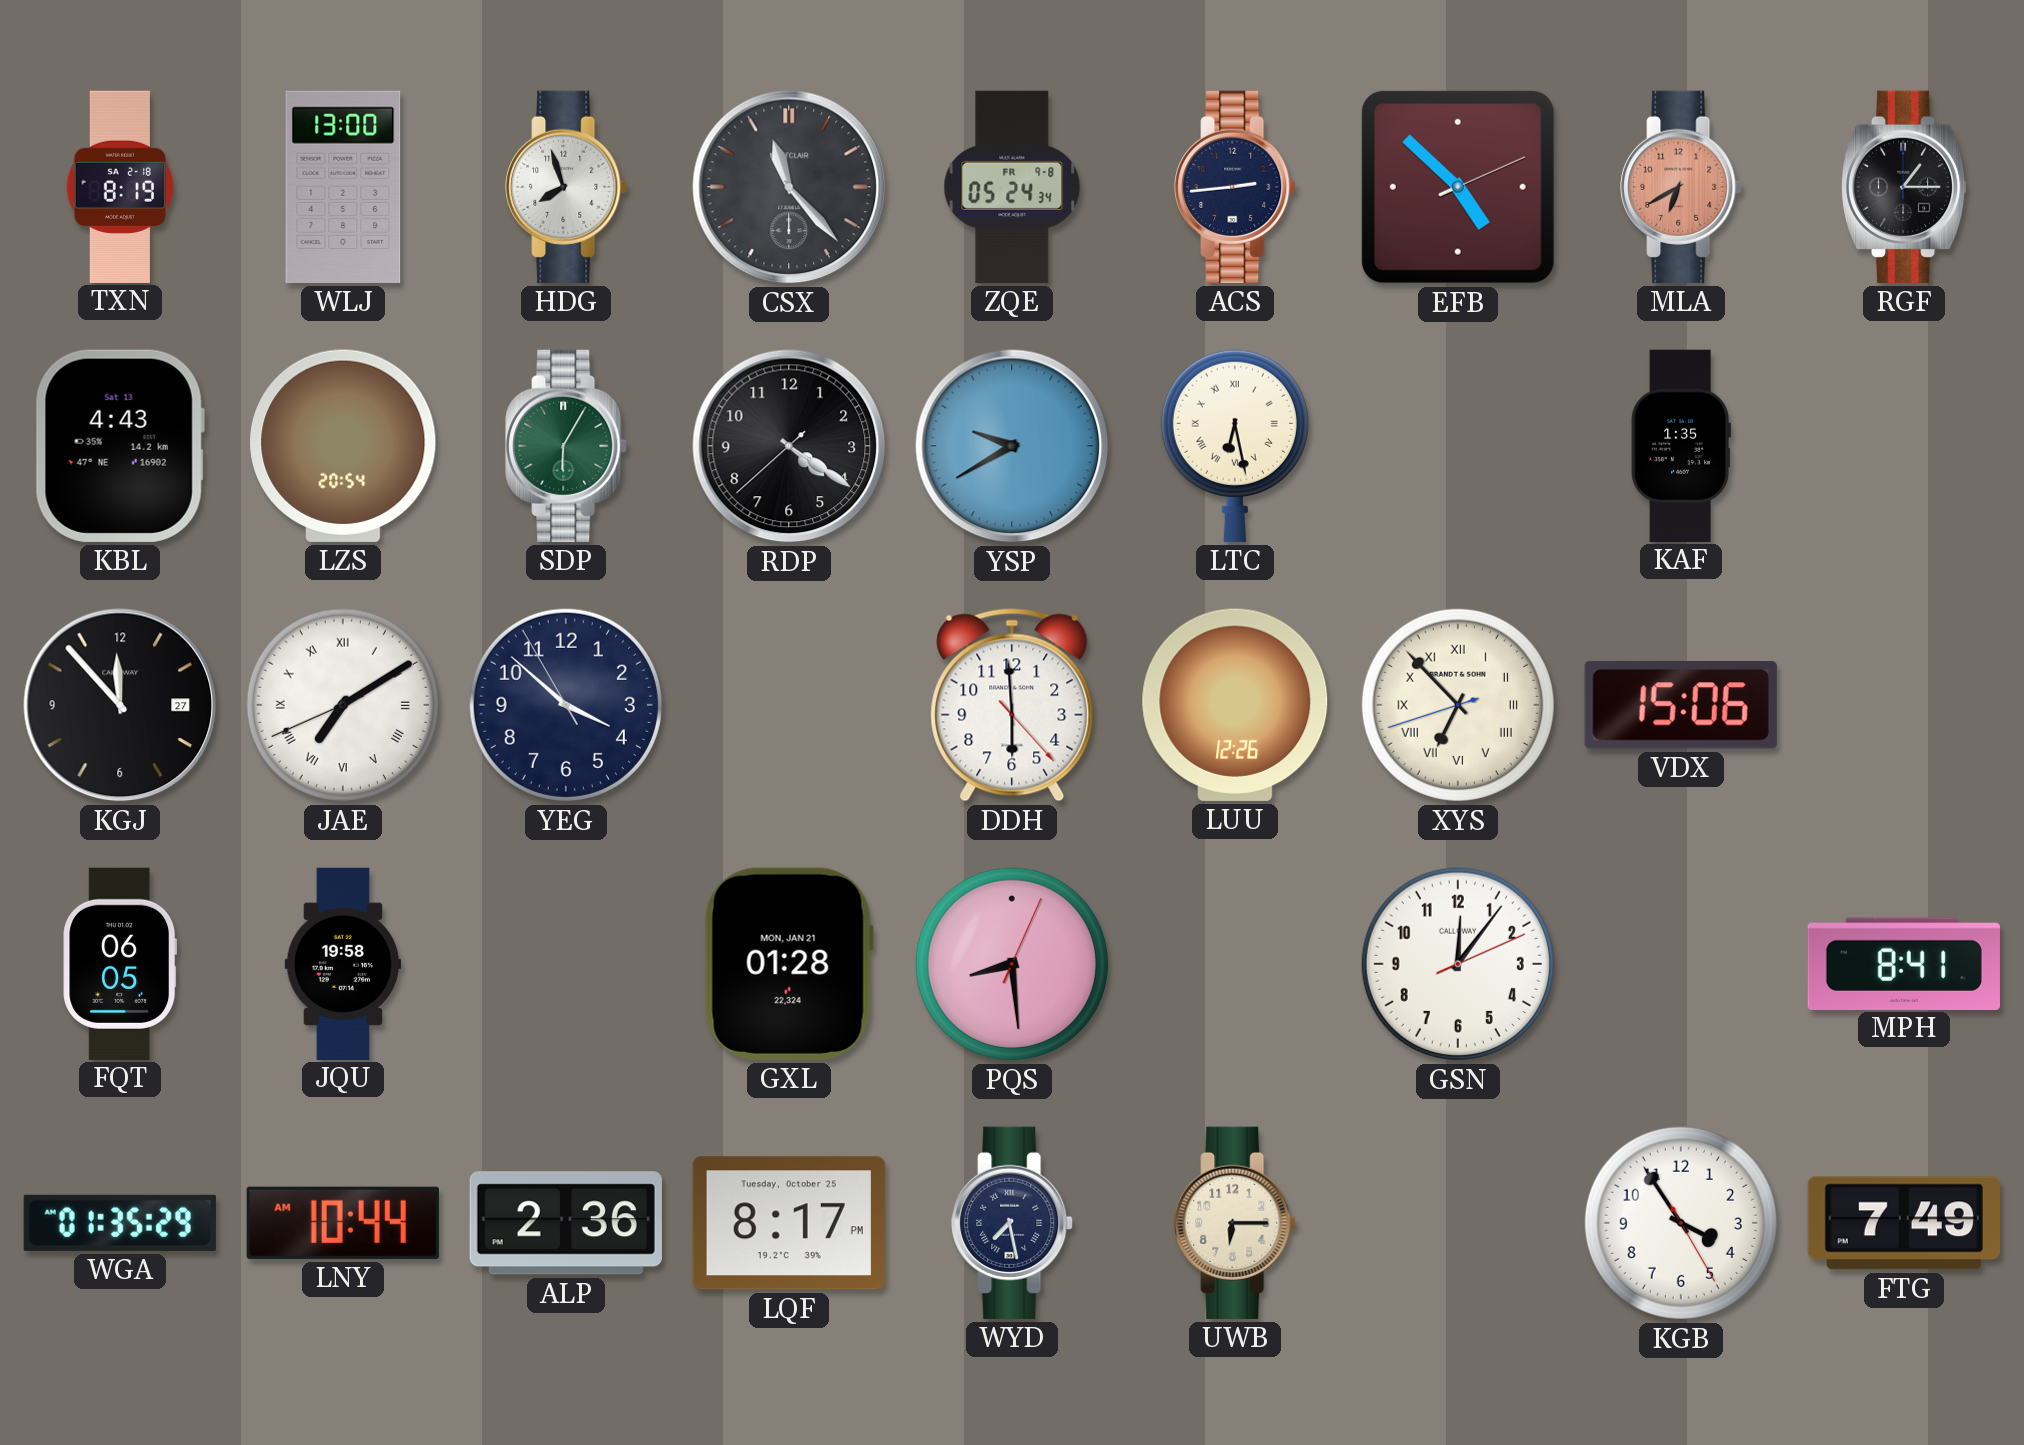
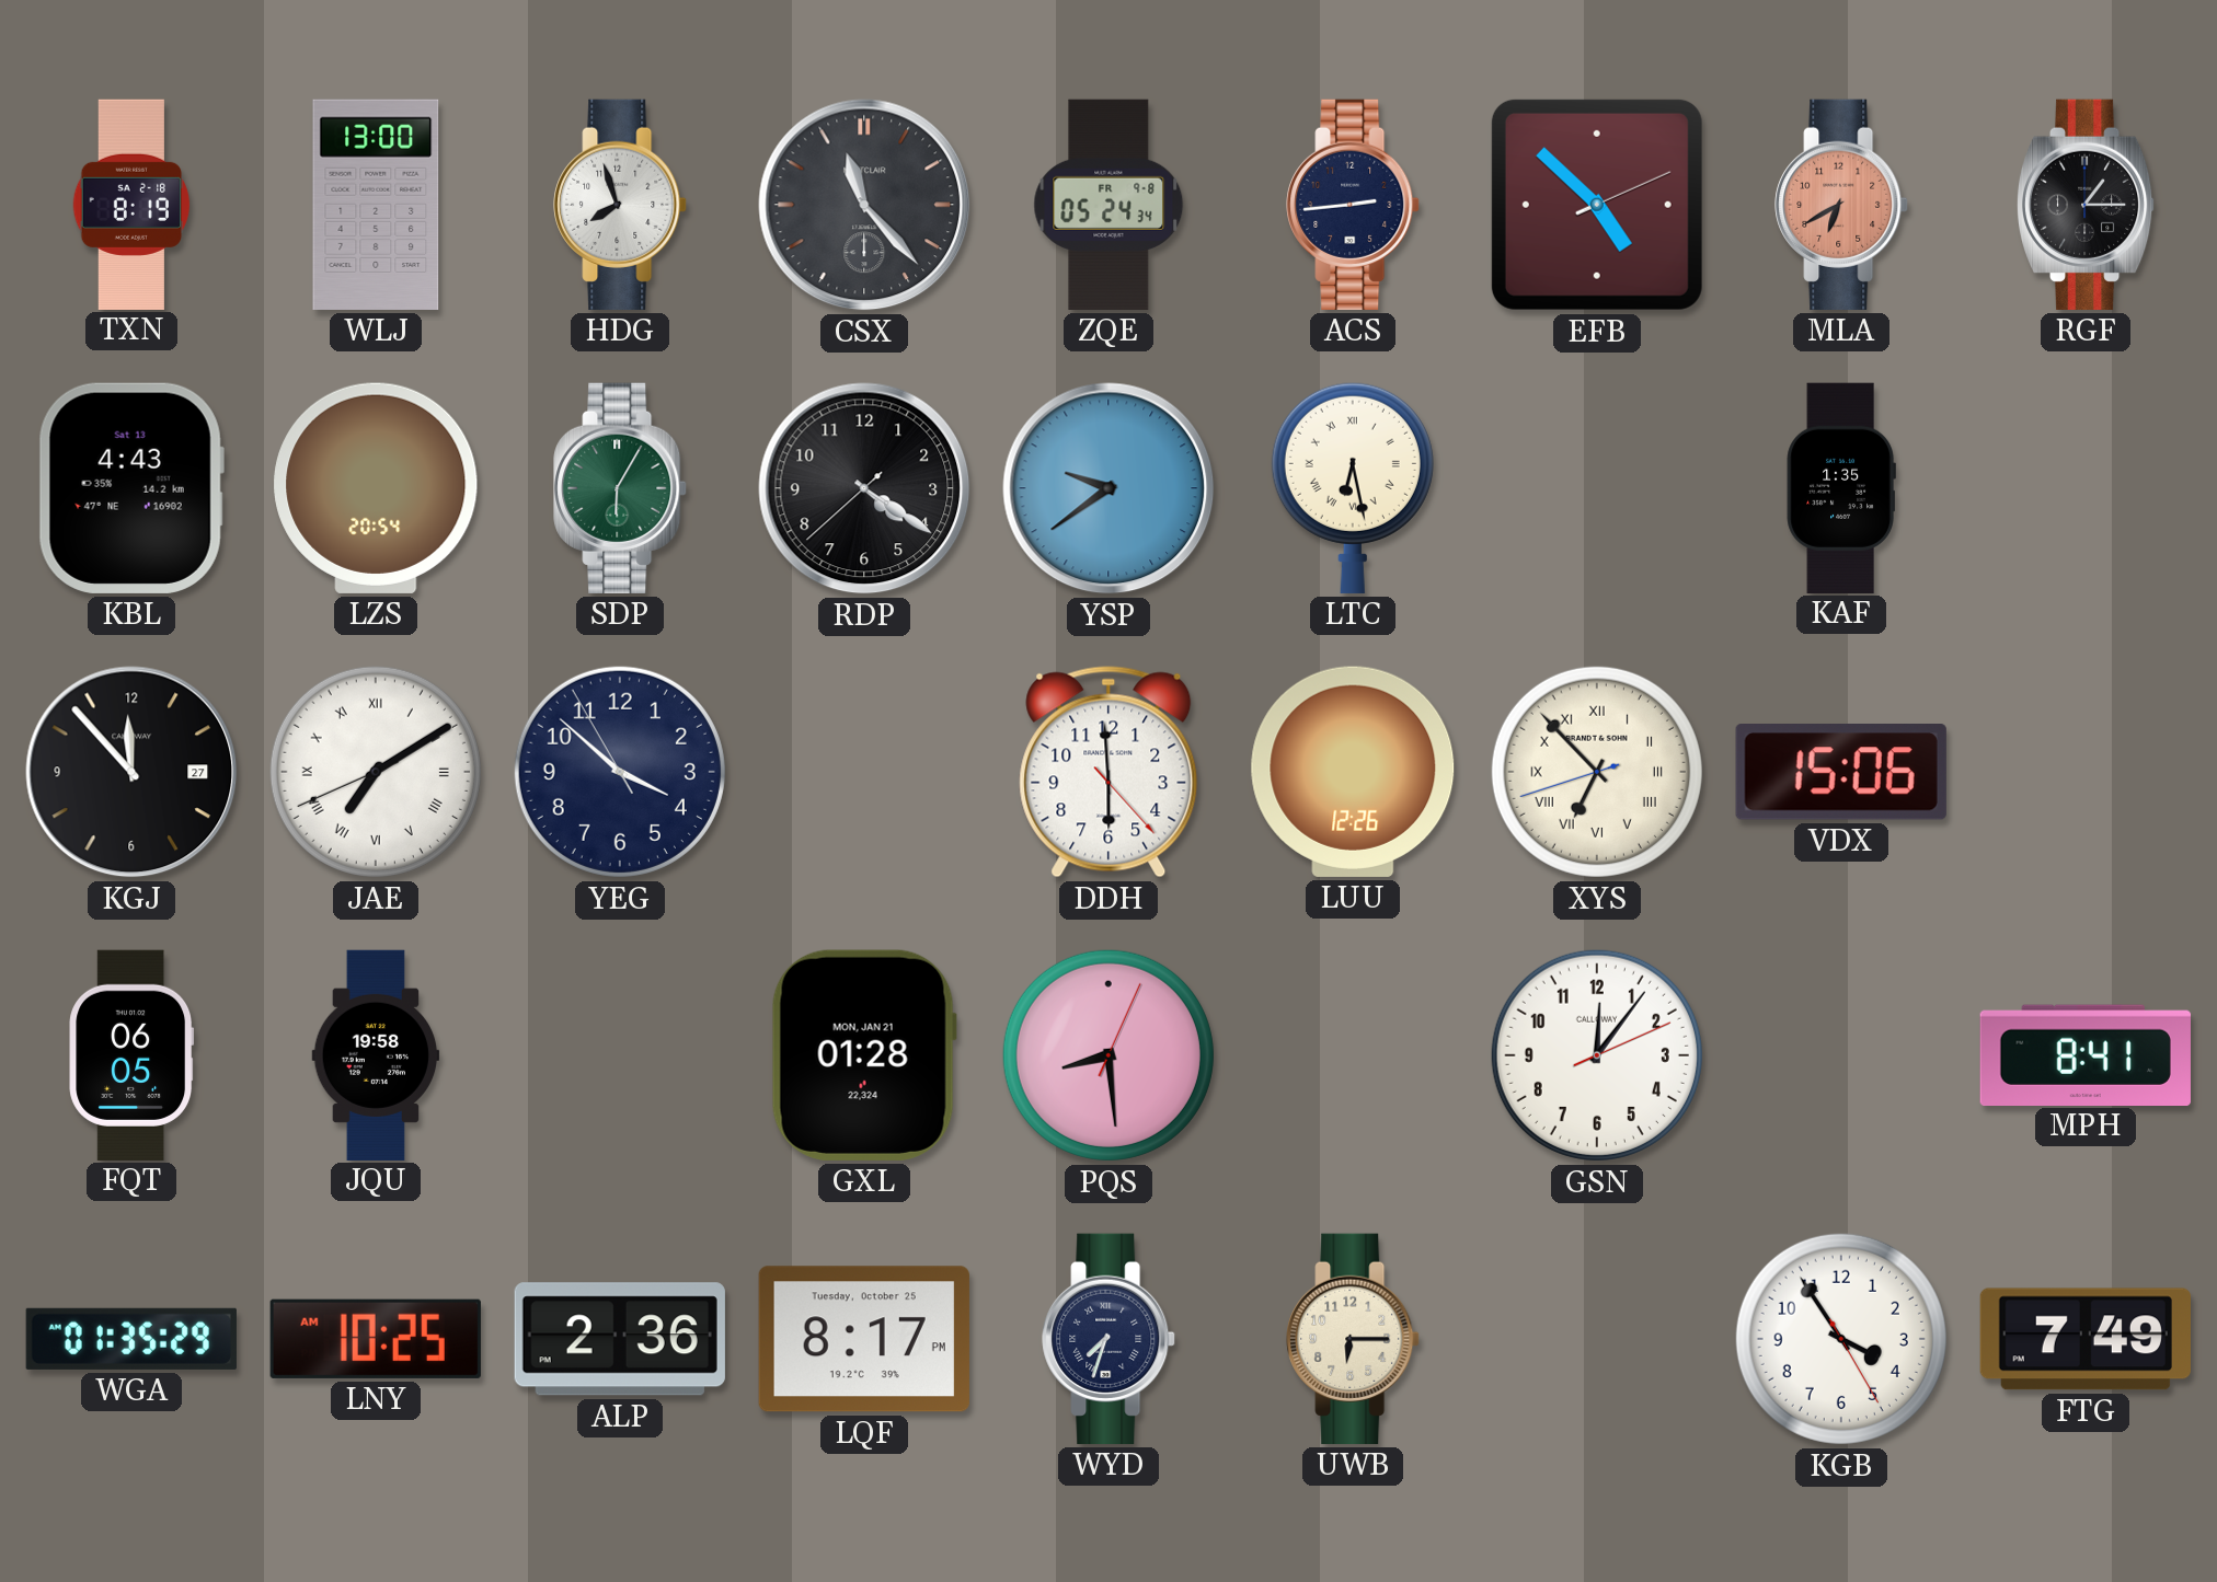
YSP: 9:40 -> 9:39
LNY: 10:44 -> 10:25
WYD: 7:28 -> 7:33
